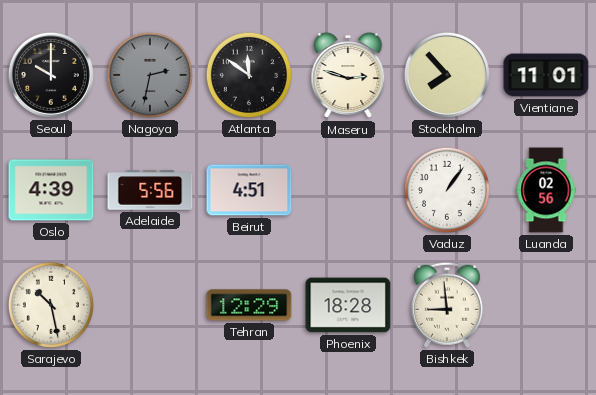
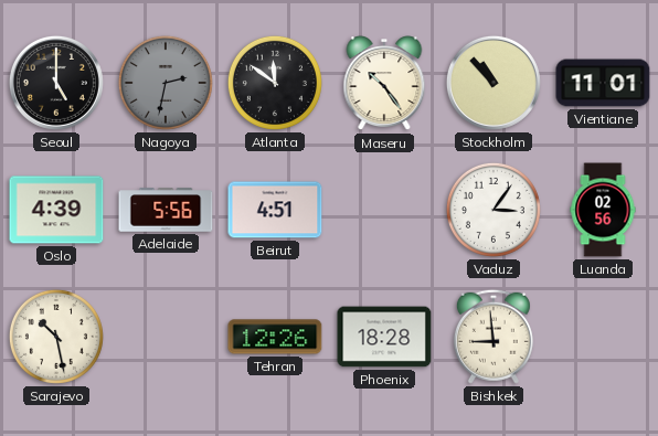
Seoul: 10:00 -> 5:00
Maseru: 2:48 -> 10:24
Stockholm: 7:53 -> 10:53
Vaduz: 1:06 -> 3:06
Tehran: 12:29 -> 12:26
